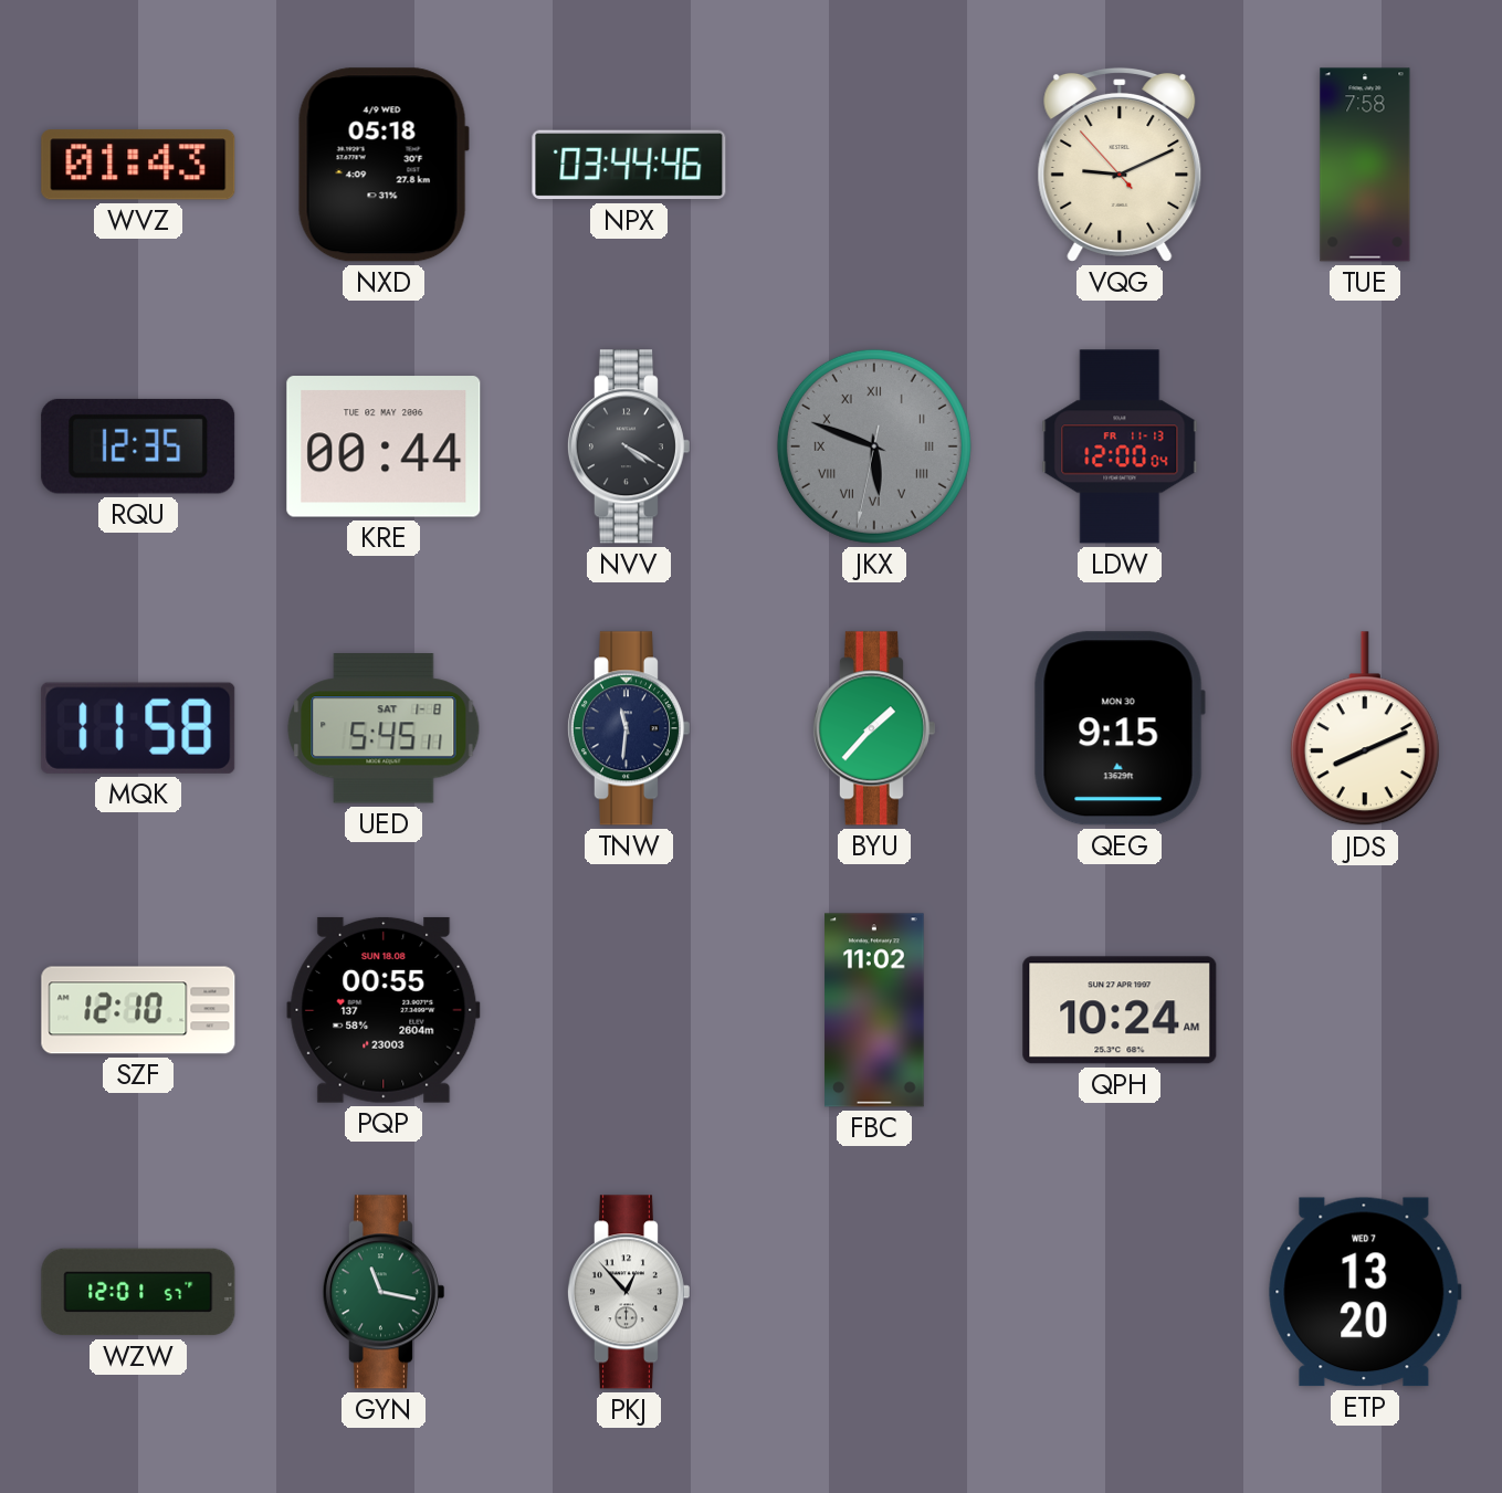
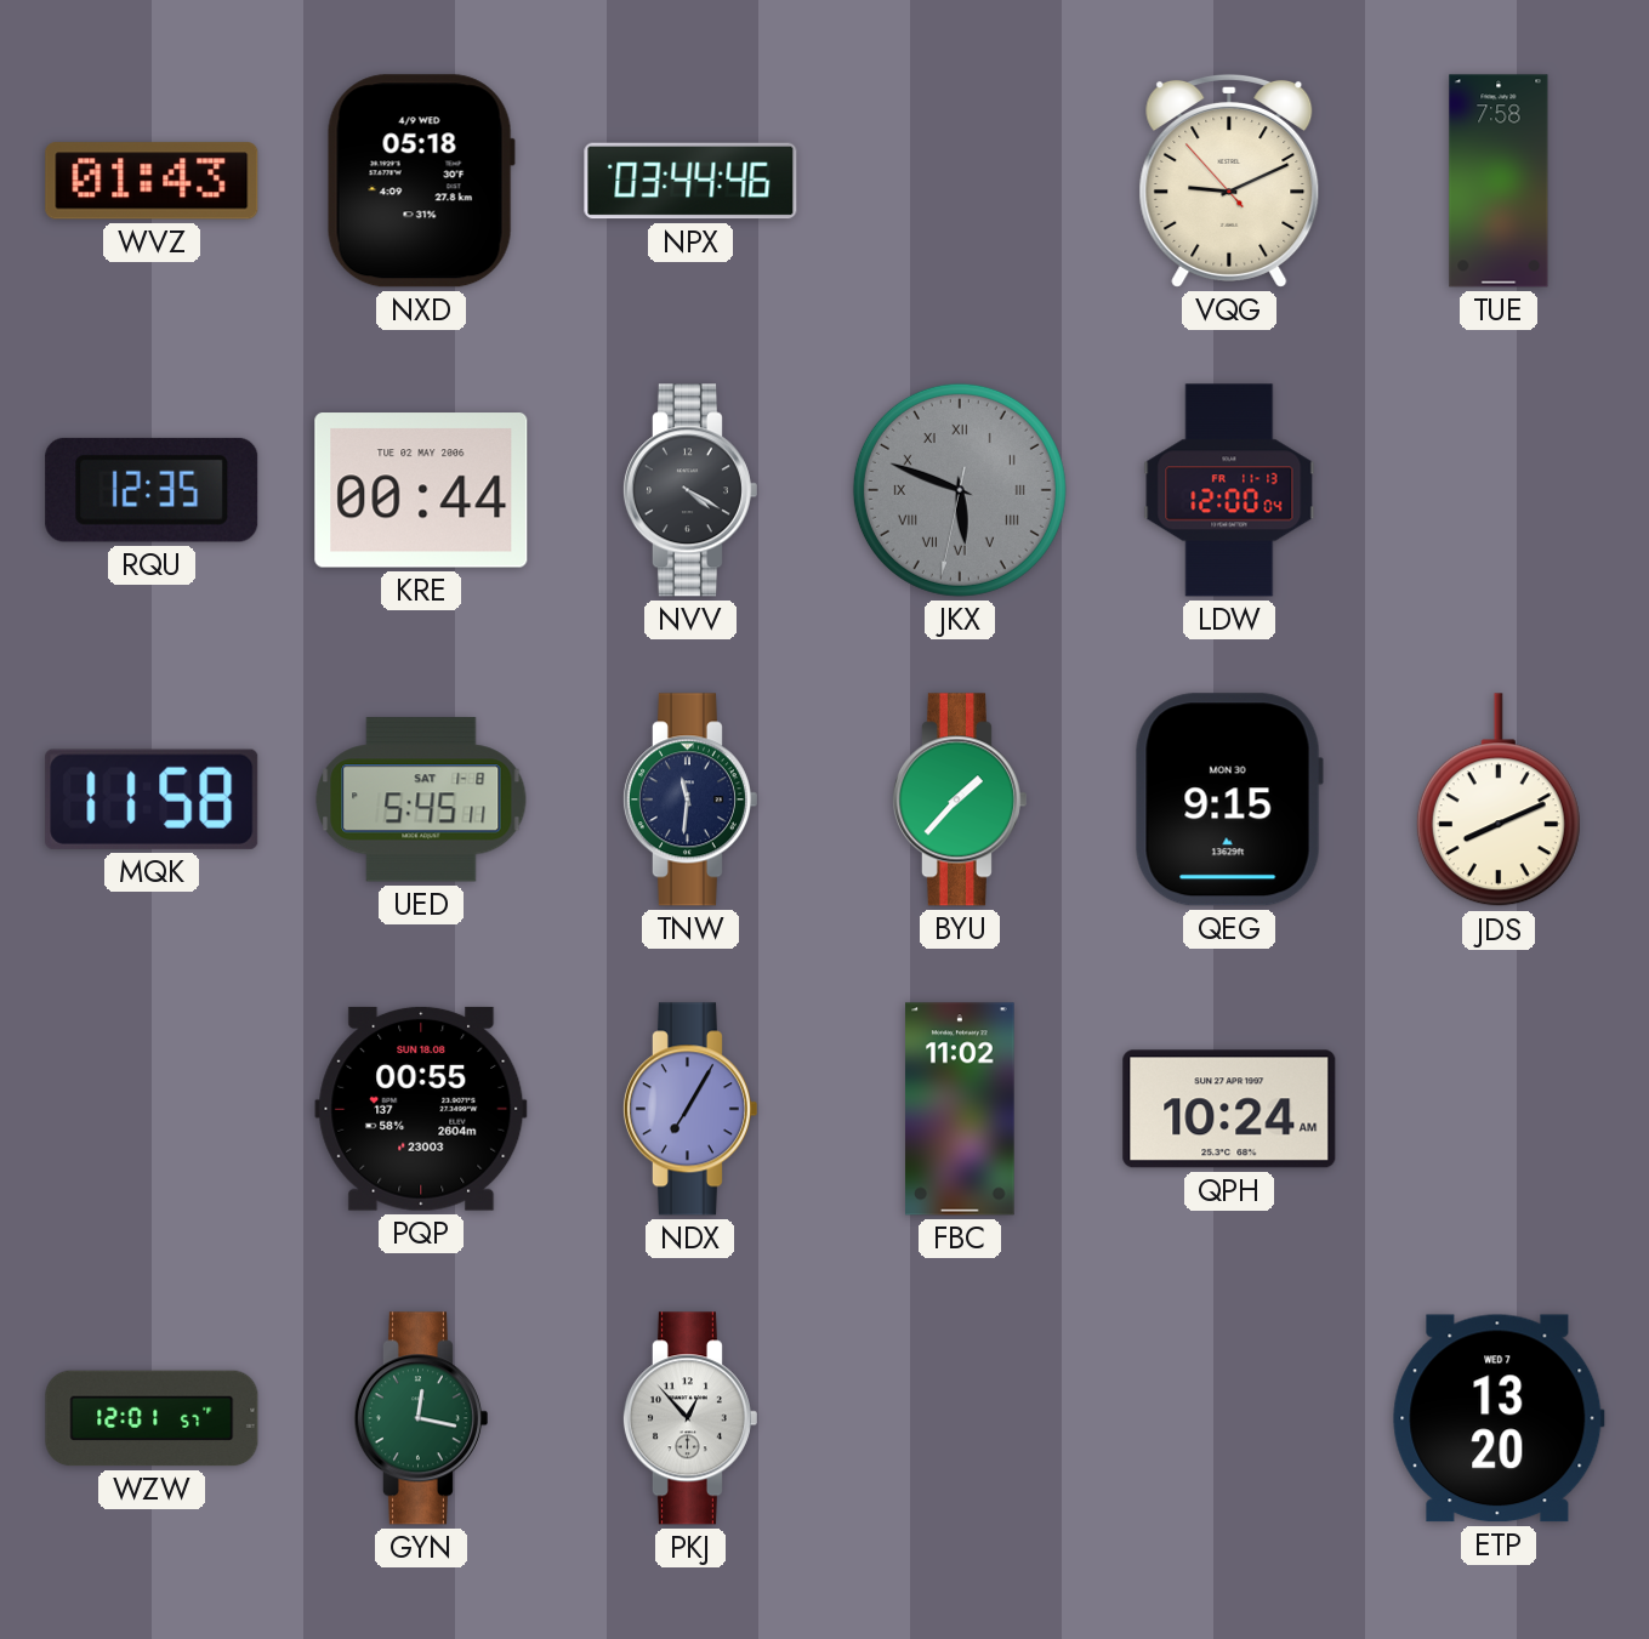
SZF: 12:10 -> none
NDX: none -> 7:05
GYN: 11:17 -> 12:17
